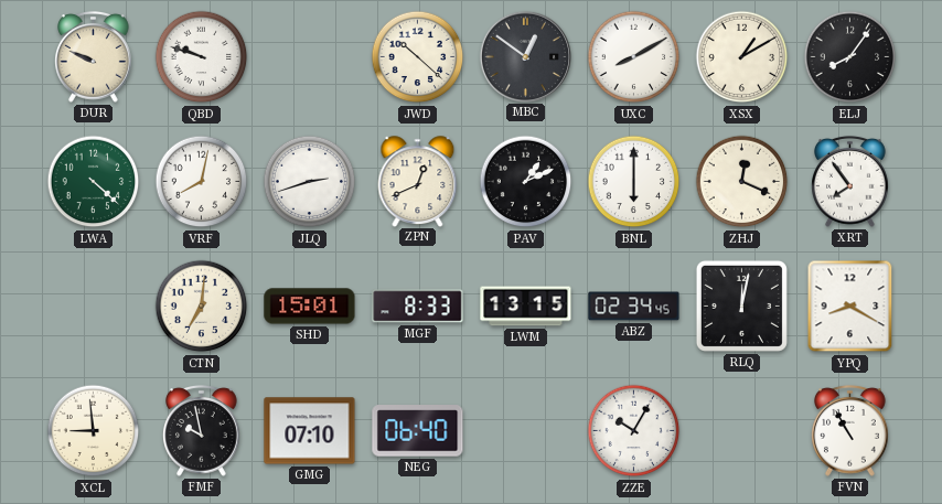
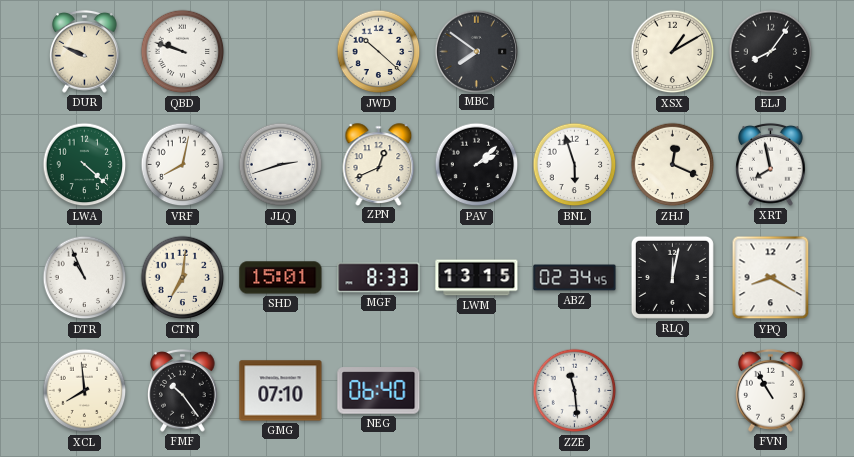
MBC: 12:51 -> 7:51
UXC: 8:10 -> none
PAV: 1:11 -> 2:08
BNL: 6:00 -> 5:57
XRT: 7:54 -> 7:58
DTR: none -> 10:56
XCL: 8:59 -> 7:59
FMF: 9:58 -> 10:24
ZZE: 10:05 -> 11:29
